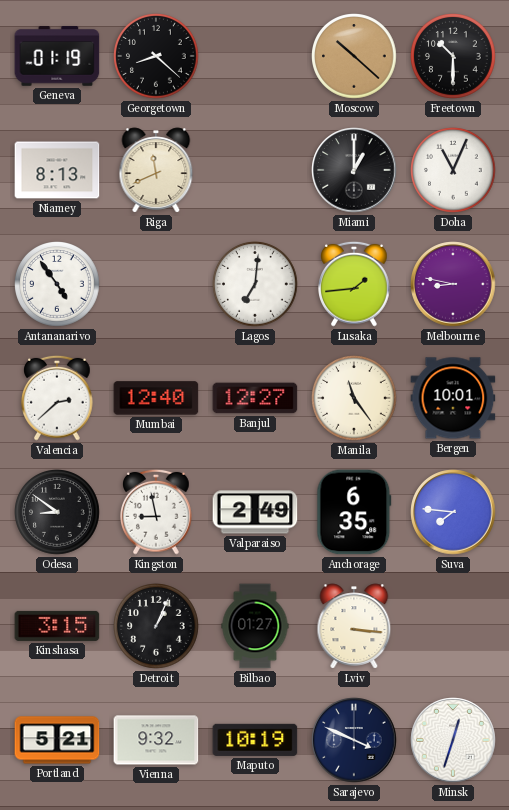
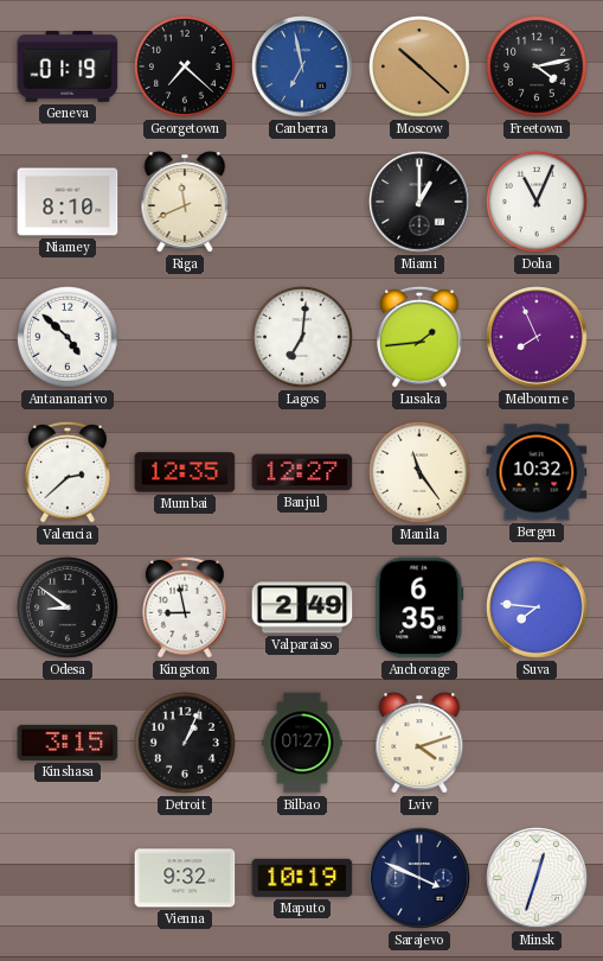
Georgetown: 8:22 -> 7:22
Canberra: none -> 6:58
Freetown: 10:30 -> 4:13
Niamey: 8:13 -> 8:10
Antananarivo: 4:54 -> 4:52
Melbourne: 8:47 -> 7:56
Mumbai: 12:40 -> 12:35
Bergen: 10:01 -> 10:32
Lviv: 3:16 -> 4:12
Portland: 5:21 -> none
